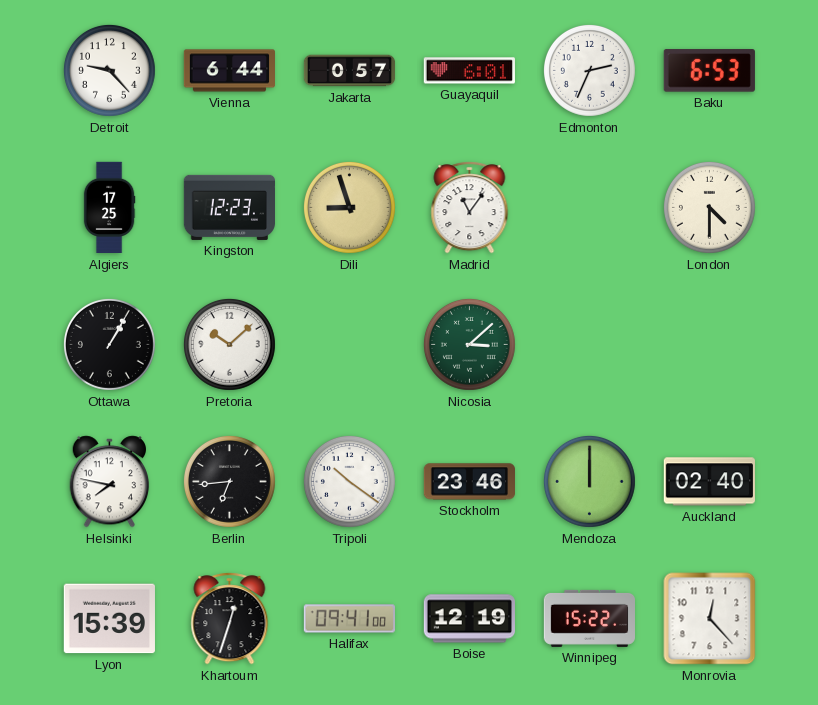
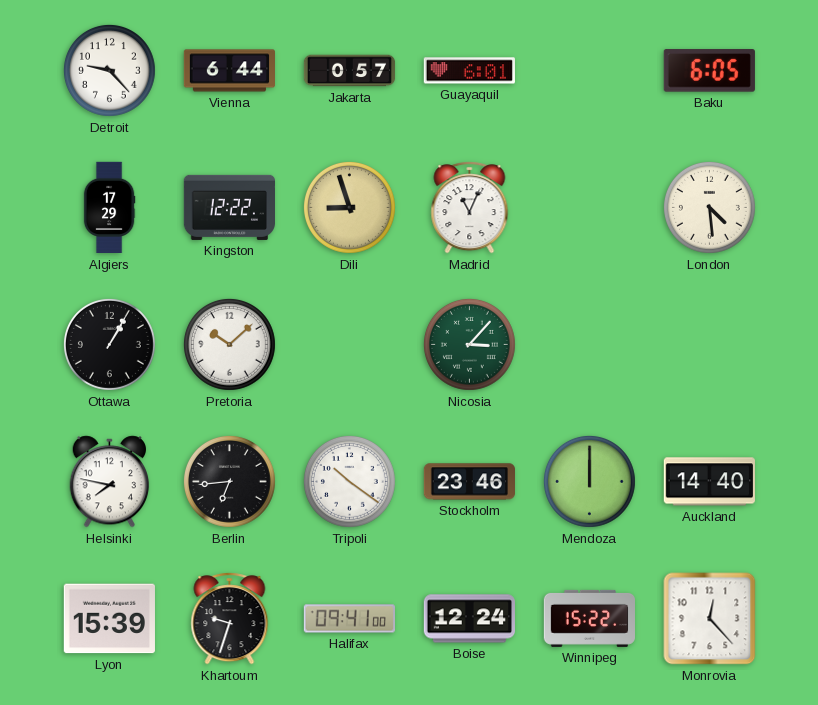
Edmonton: 2:34 -> none
Baku: 6:53 -> 6:05
Algiers: 17:25 -> 17:29
Kingston: 12:23 -> 12:22
Madrid: 11:06 -> 11:04
London: 4:30 -> 4:29
Nicosia: 3:08 -> 3:07
Auckland: 02:40 -> 14:40
Khartoum: 12:33 -> 9:33
Boise: 12:19 -> 12:24
